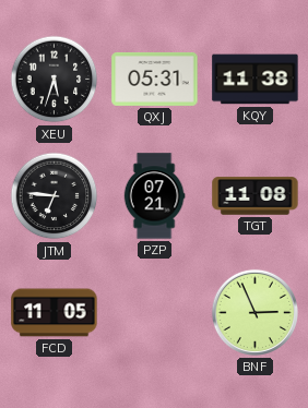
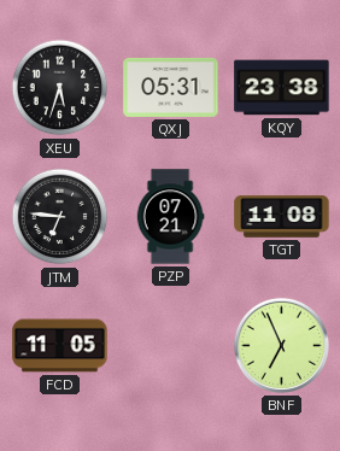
KQY: 11:38 -> 23:38
BNF: 2:56 -> 6:56
